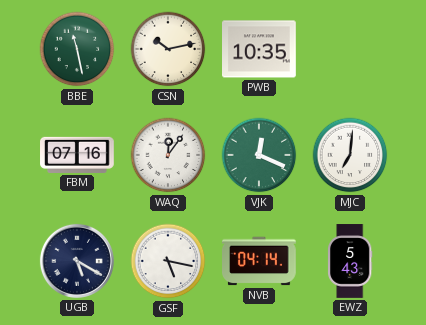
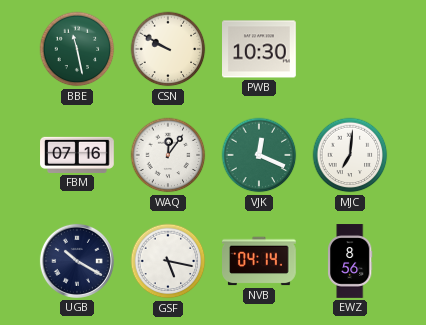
CSN: 10:13 -> 9:50
PWB: 10:35 -> 10:30
UGB: 5:20 -> 10:20
EWZ: 5:43 -> 8:56
